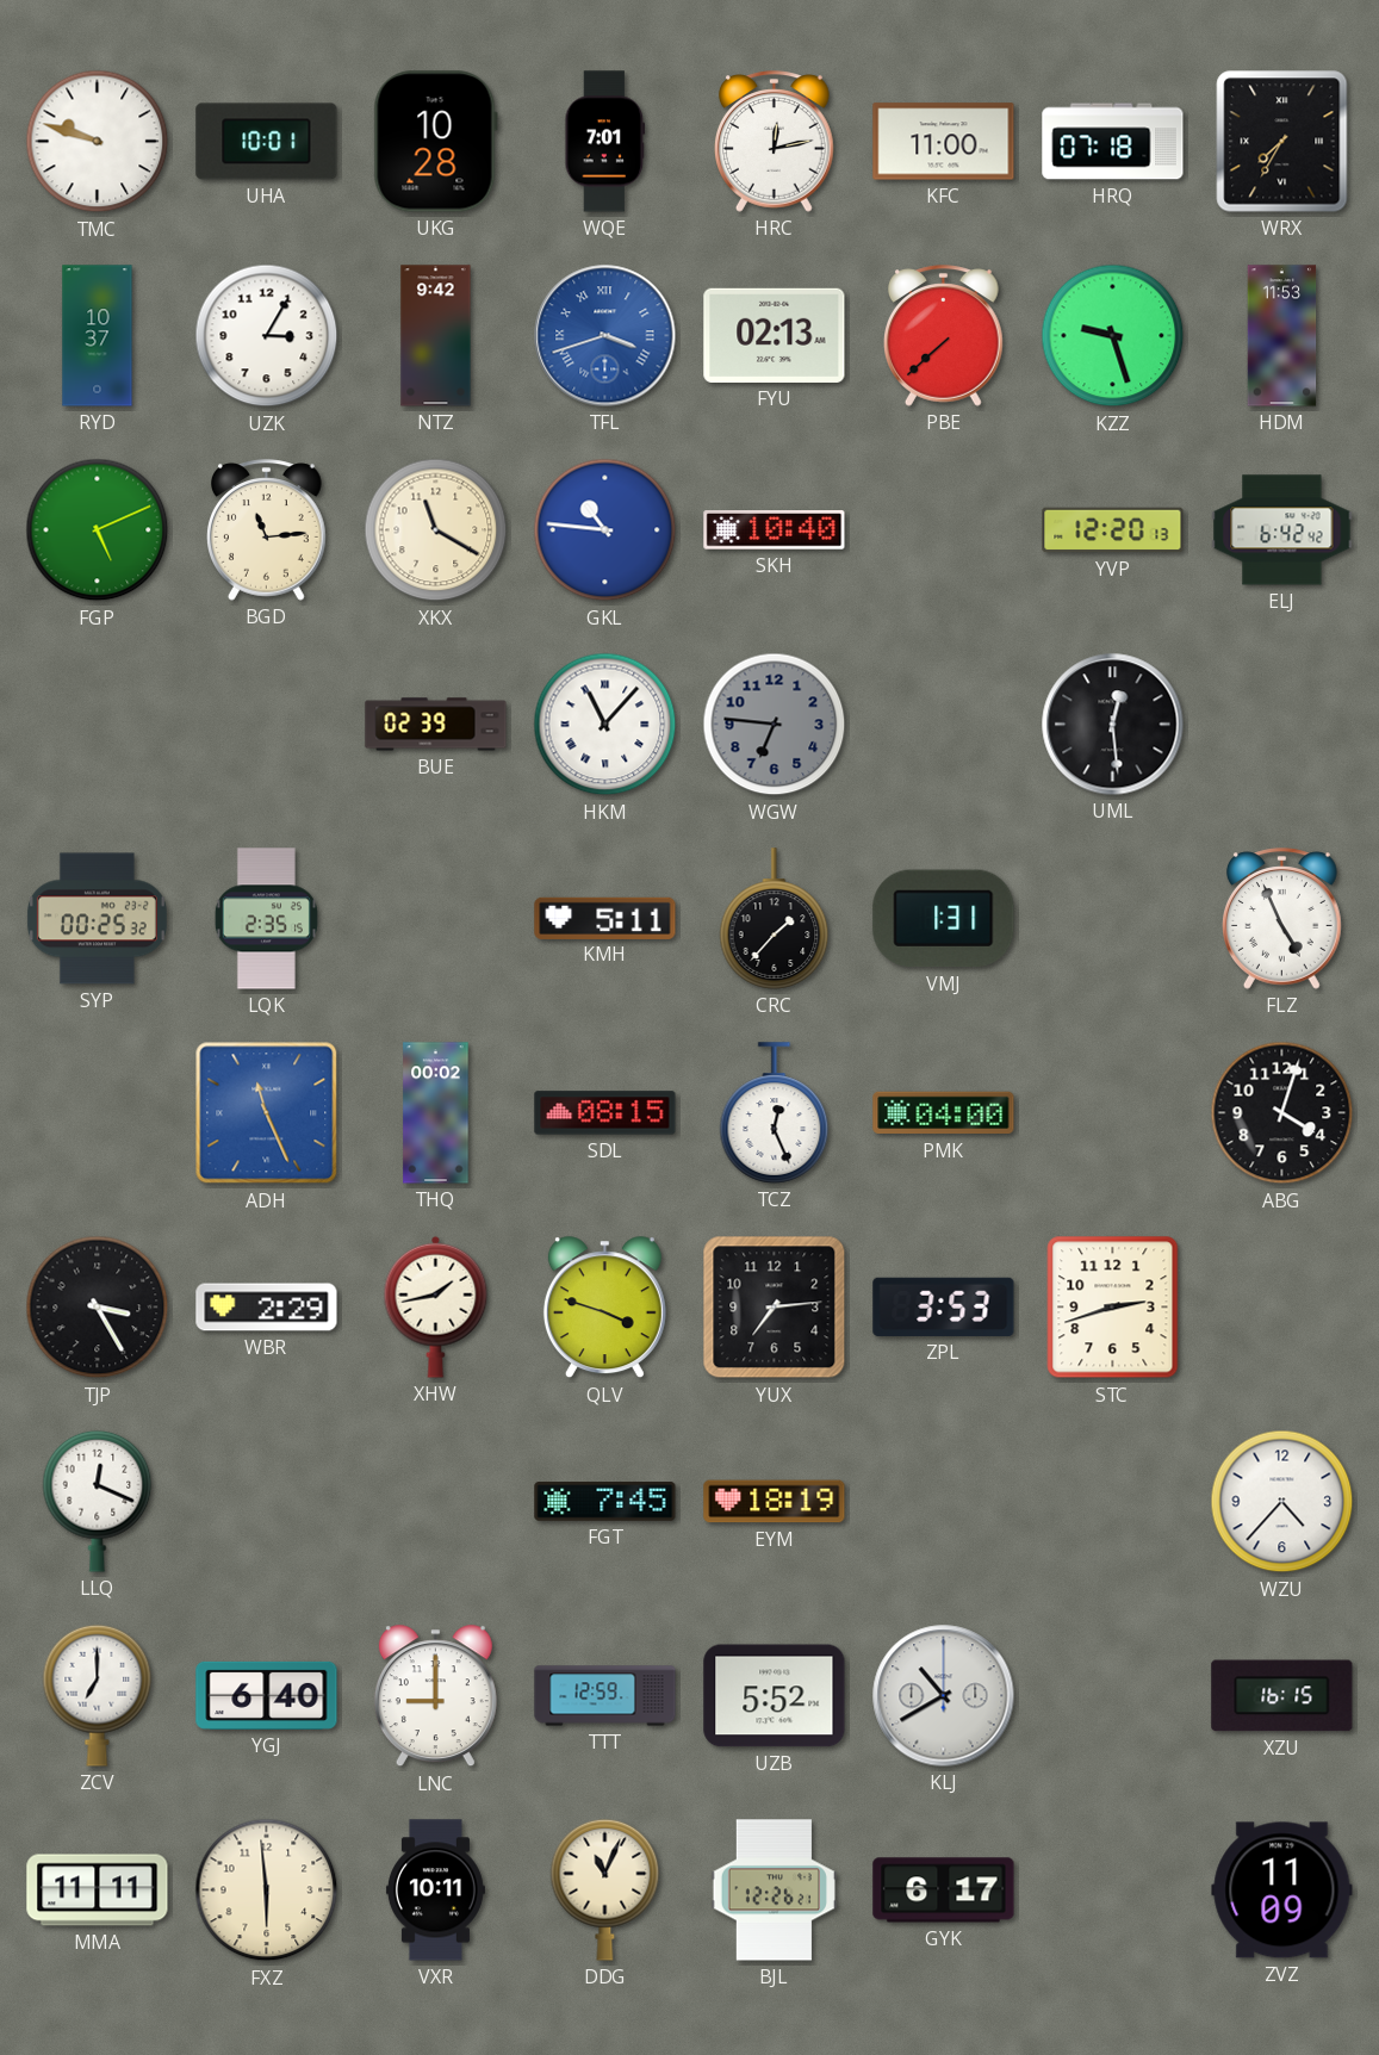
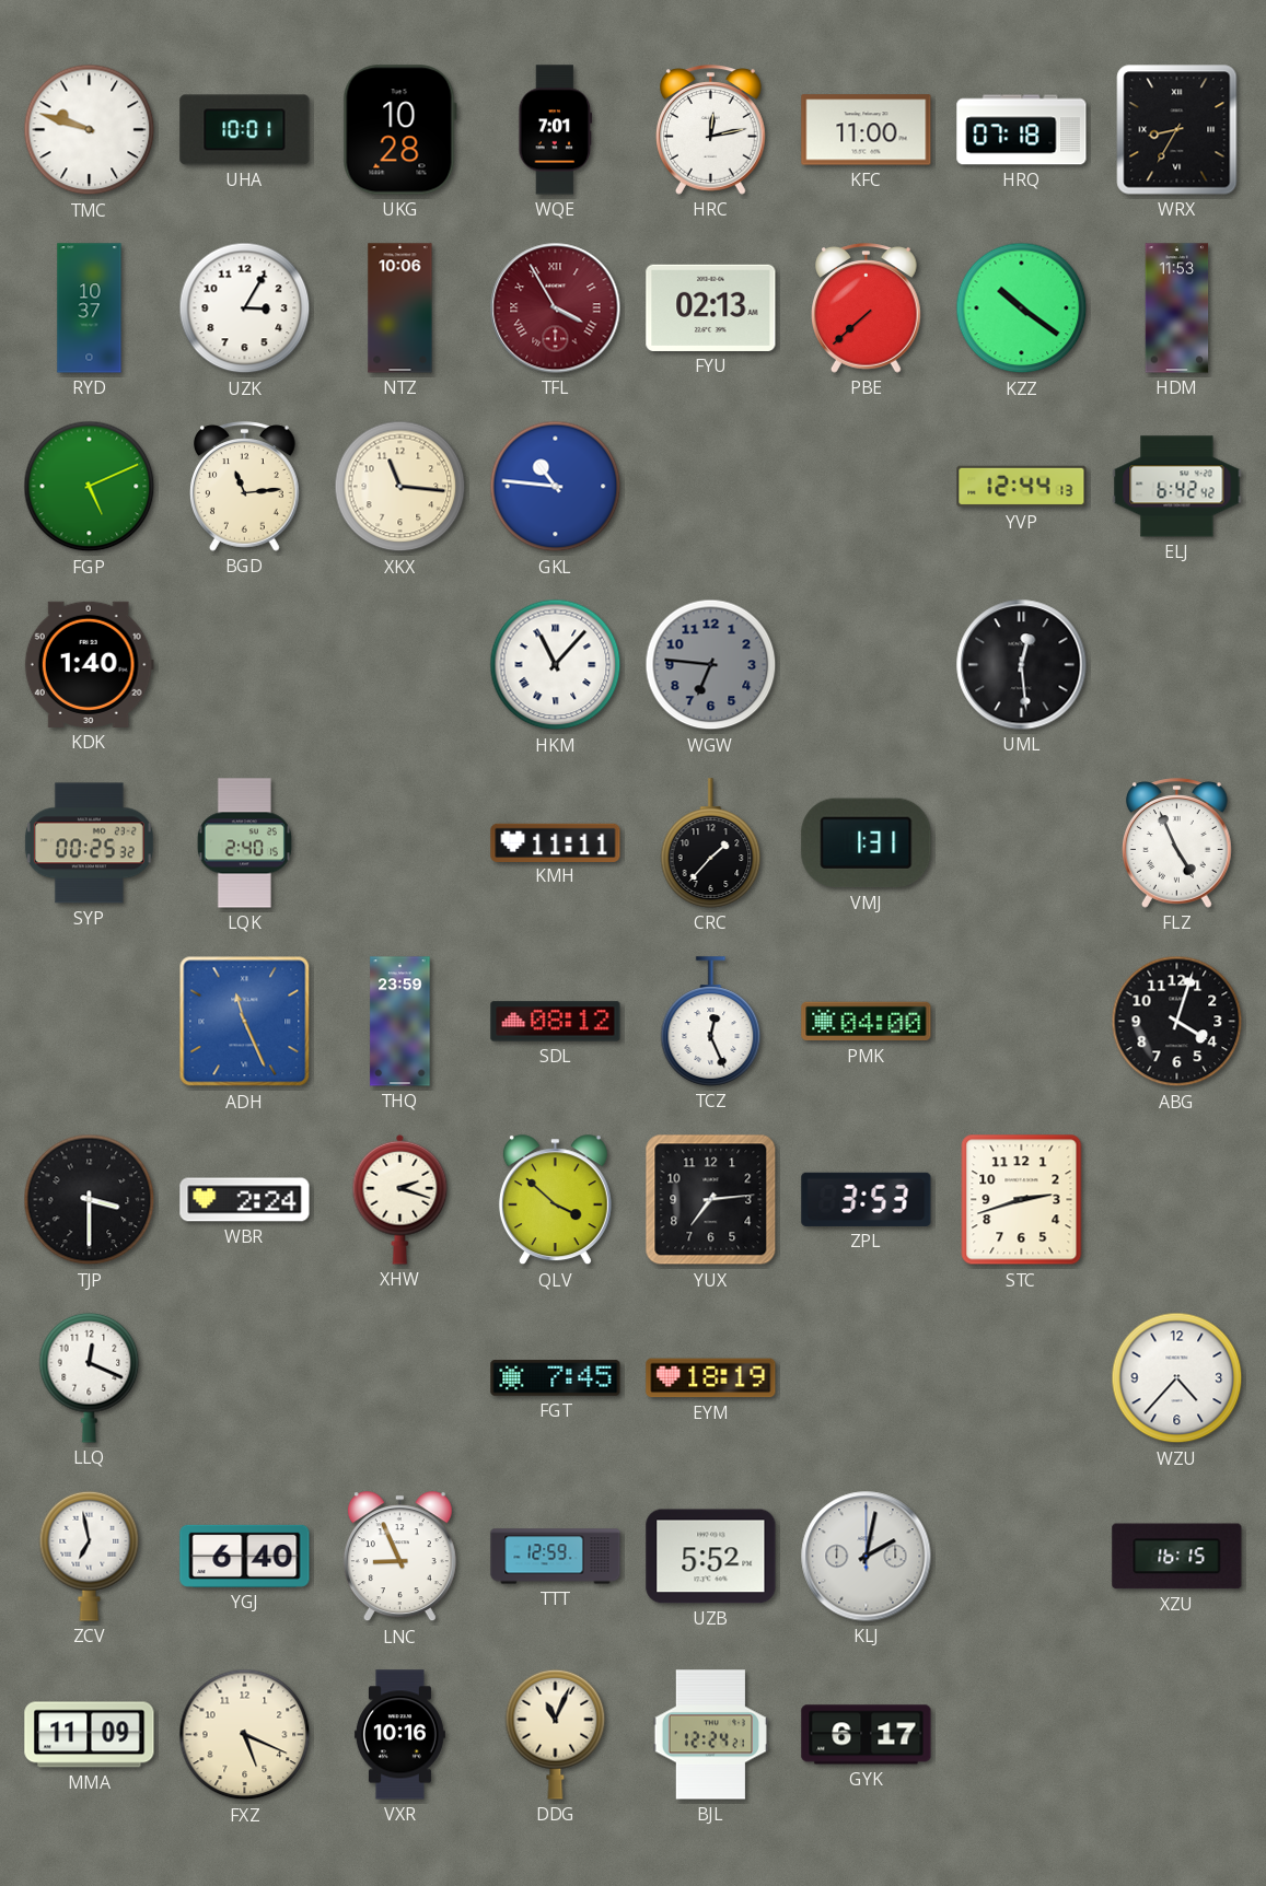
WRX: 7:35 -> 8:35
NTZ: 9:42 -> 10:06
TFL: 3:42 -> 3:55
TFL dial: blue -> burgundy
KZZ: 9:27 -> 10:21
XKX: 11:20 -> 11:16
SKH: 10:40 -> none
YVP: 12:20 -> 12:44
KDK: none -> 1:40
BUE: 02:39 -> none
LQK: 2:35 -> 2:40
KMH: 5:11 -> 11:11
THQ: 00:02 -> 23:59
SDL: 08:15 -> 08:12
TJP: 3:25 -> 3:30
WBR: 2:29 -> 2:24
XHW: 1:43 -> 2:18
QLV: 3:48 -> 3:52
ZCV: 7:00 -> 6:58
LNC: 9:00 -> 8:56
KLJ: 10:40 -> 2:02
MMA: 11:11 -> 11:09
FXZ: 5:59 -> 5:19
VXR: 10:11 -> 10:16
BJL: 12:26 -> 12:24
ZVZ: 11:09 -> none
